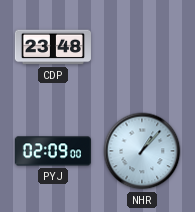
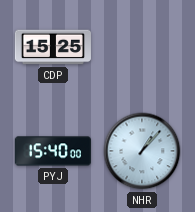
CDP: 23:48 -> 15:25
PYJ: 02:09 -> 15:40
